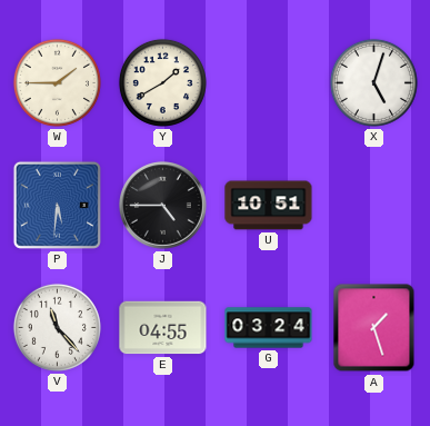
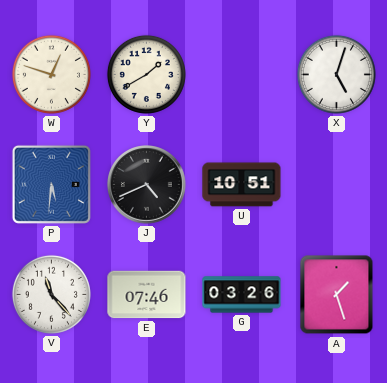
W: 1:45 -> 12:48
J: 4:45 -> 4:41
E: 04:55 -> 07:46
G: 03:24 -> 03:26
